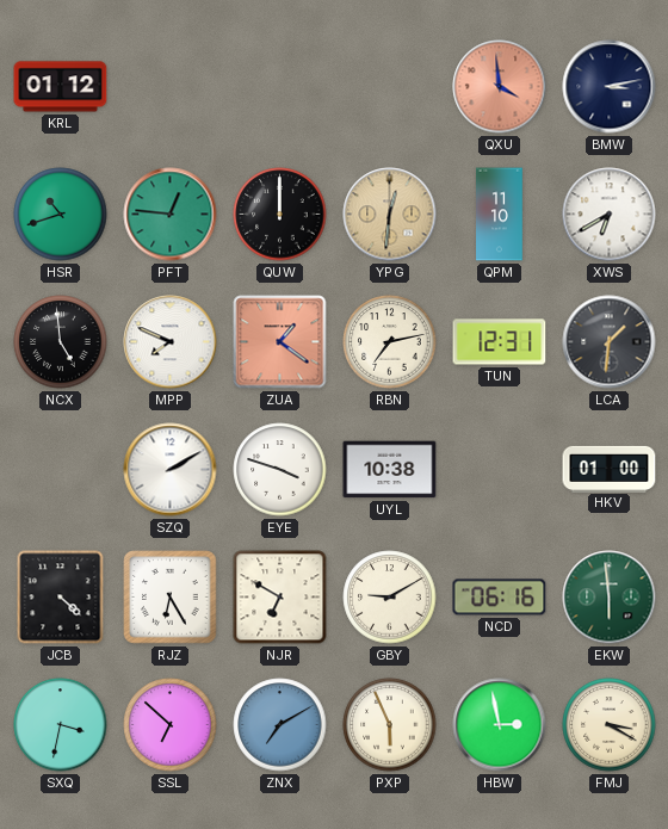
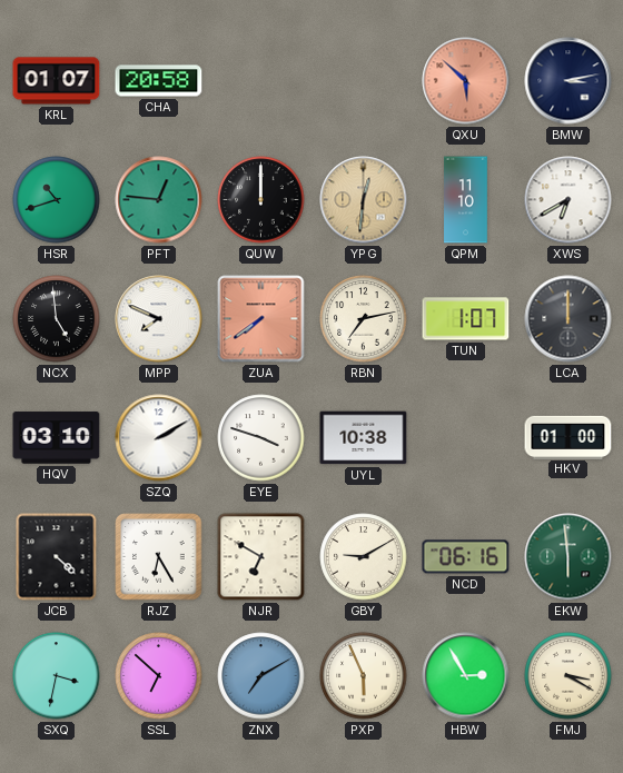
KRL: 01:12 -> 01:07
CHA: none -> 20:58
QXU: 3:59 -> 5:52
ZUA: 1:21 -> 7:39
TUN: 12:31 -> 1:07
LCA: 1:31 -> 12:00
HQV: none -> 03:10
HBW: 2:58 -> 2:55
